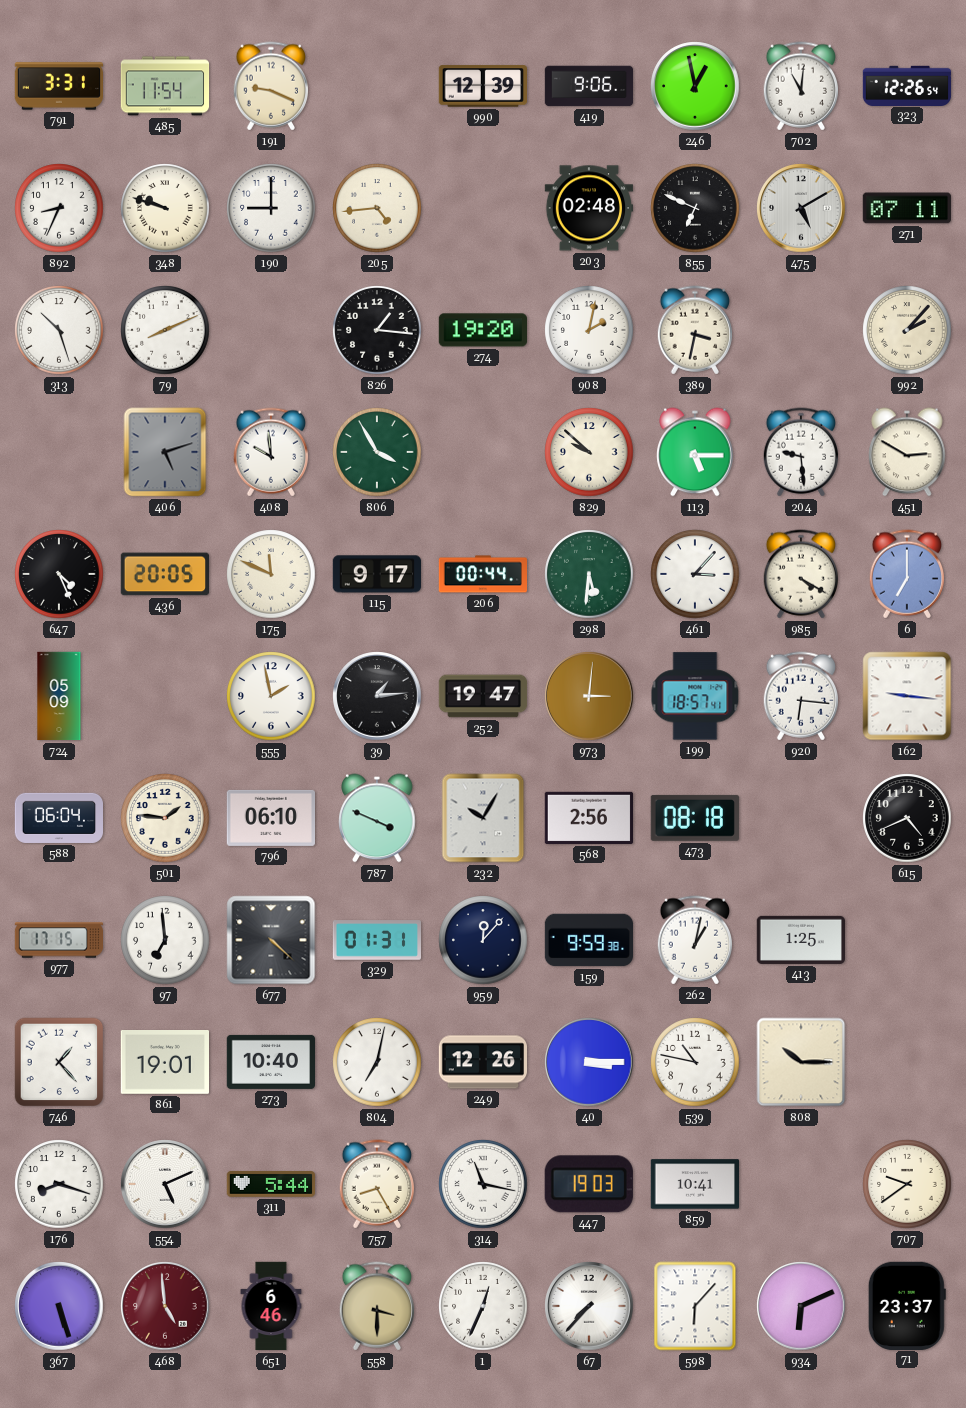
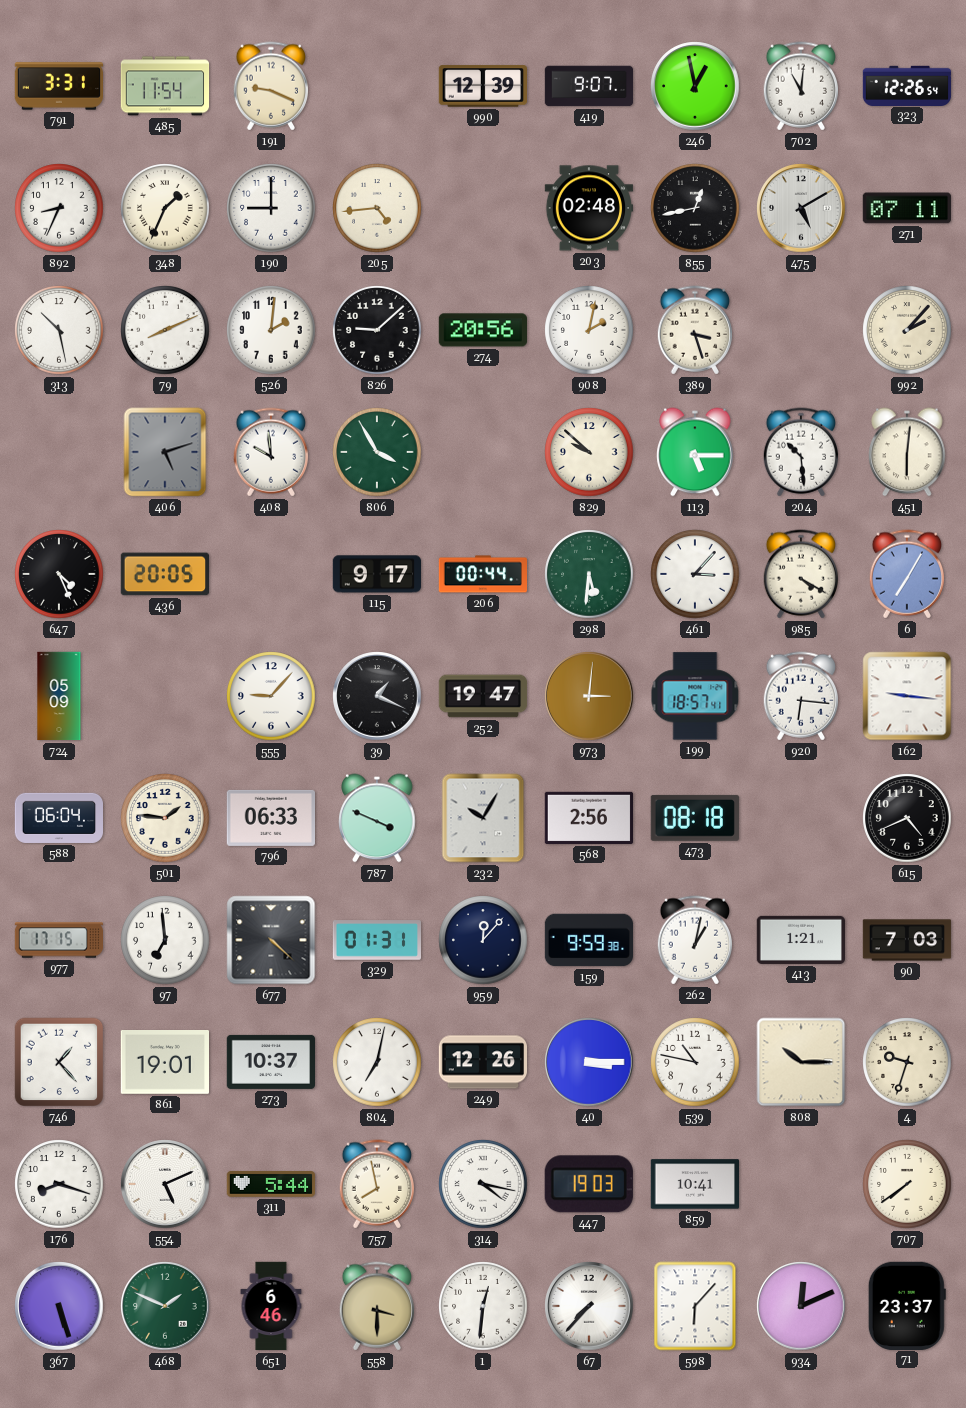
419: 9:06 -> 9:07
348: 9:48 -> 1:34
855: 6:49 -> 12:43
313: 10:27 -> 10:28
526: none -> 2:01
826: 1:16 -> 9:08
274: 19:20 -> 20:56
389: 3:32 -> 3:27
204: 9:29 -> 10:29
451: 2:50 -> 6:01
175: 11:49 -> none
6: 7:00 -> 7:05
555: 1:58 -> 9:07
39: 1:14 -> 1:19
796: 06:10 -> 06:33
413: 1:25 -> 1:21
90: none -> 7:03
273: 10:40 -> 10:37
4: none -> 9:33
757: 8:25 -> 7:58
314: 11:17 -> 4:17
707: 9:39 -> 7:39
468: 4:59 -> 1:49
468 dial: burgundy -> green
1: 12:34 -> 12:31
934: 6:11 -> 12:11
